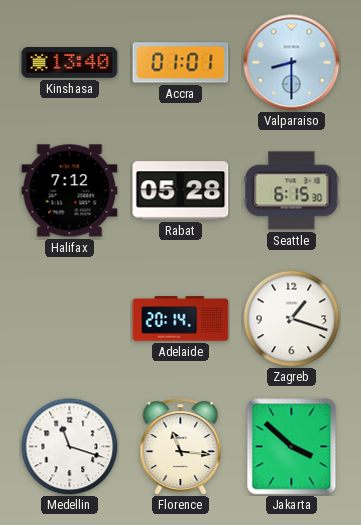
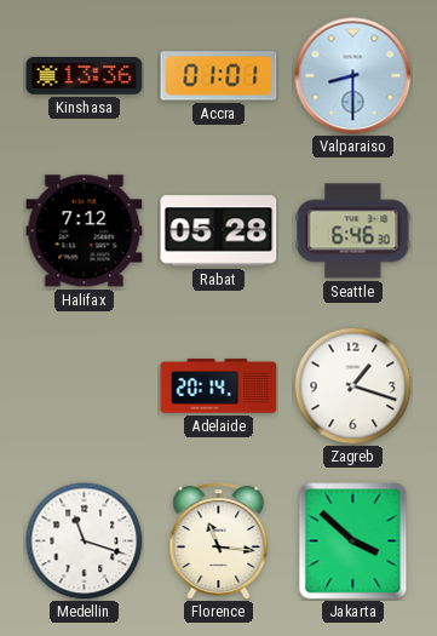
Kinshasa: 13:40 -> 13:36
Seattle: 6:15 -> 6:46
